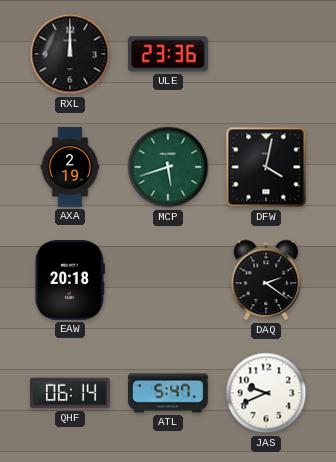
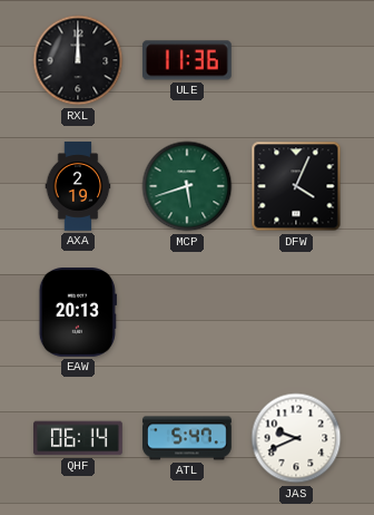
ULE: 23:36 -> 11:36
DFW: 4:02 -> 4:04
EAW: 20:18 -> 20:13
DAQ: 2:21 -> none
